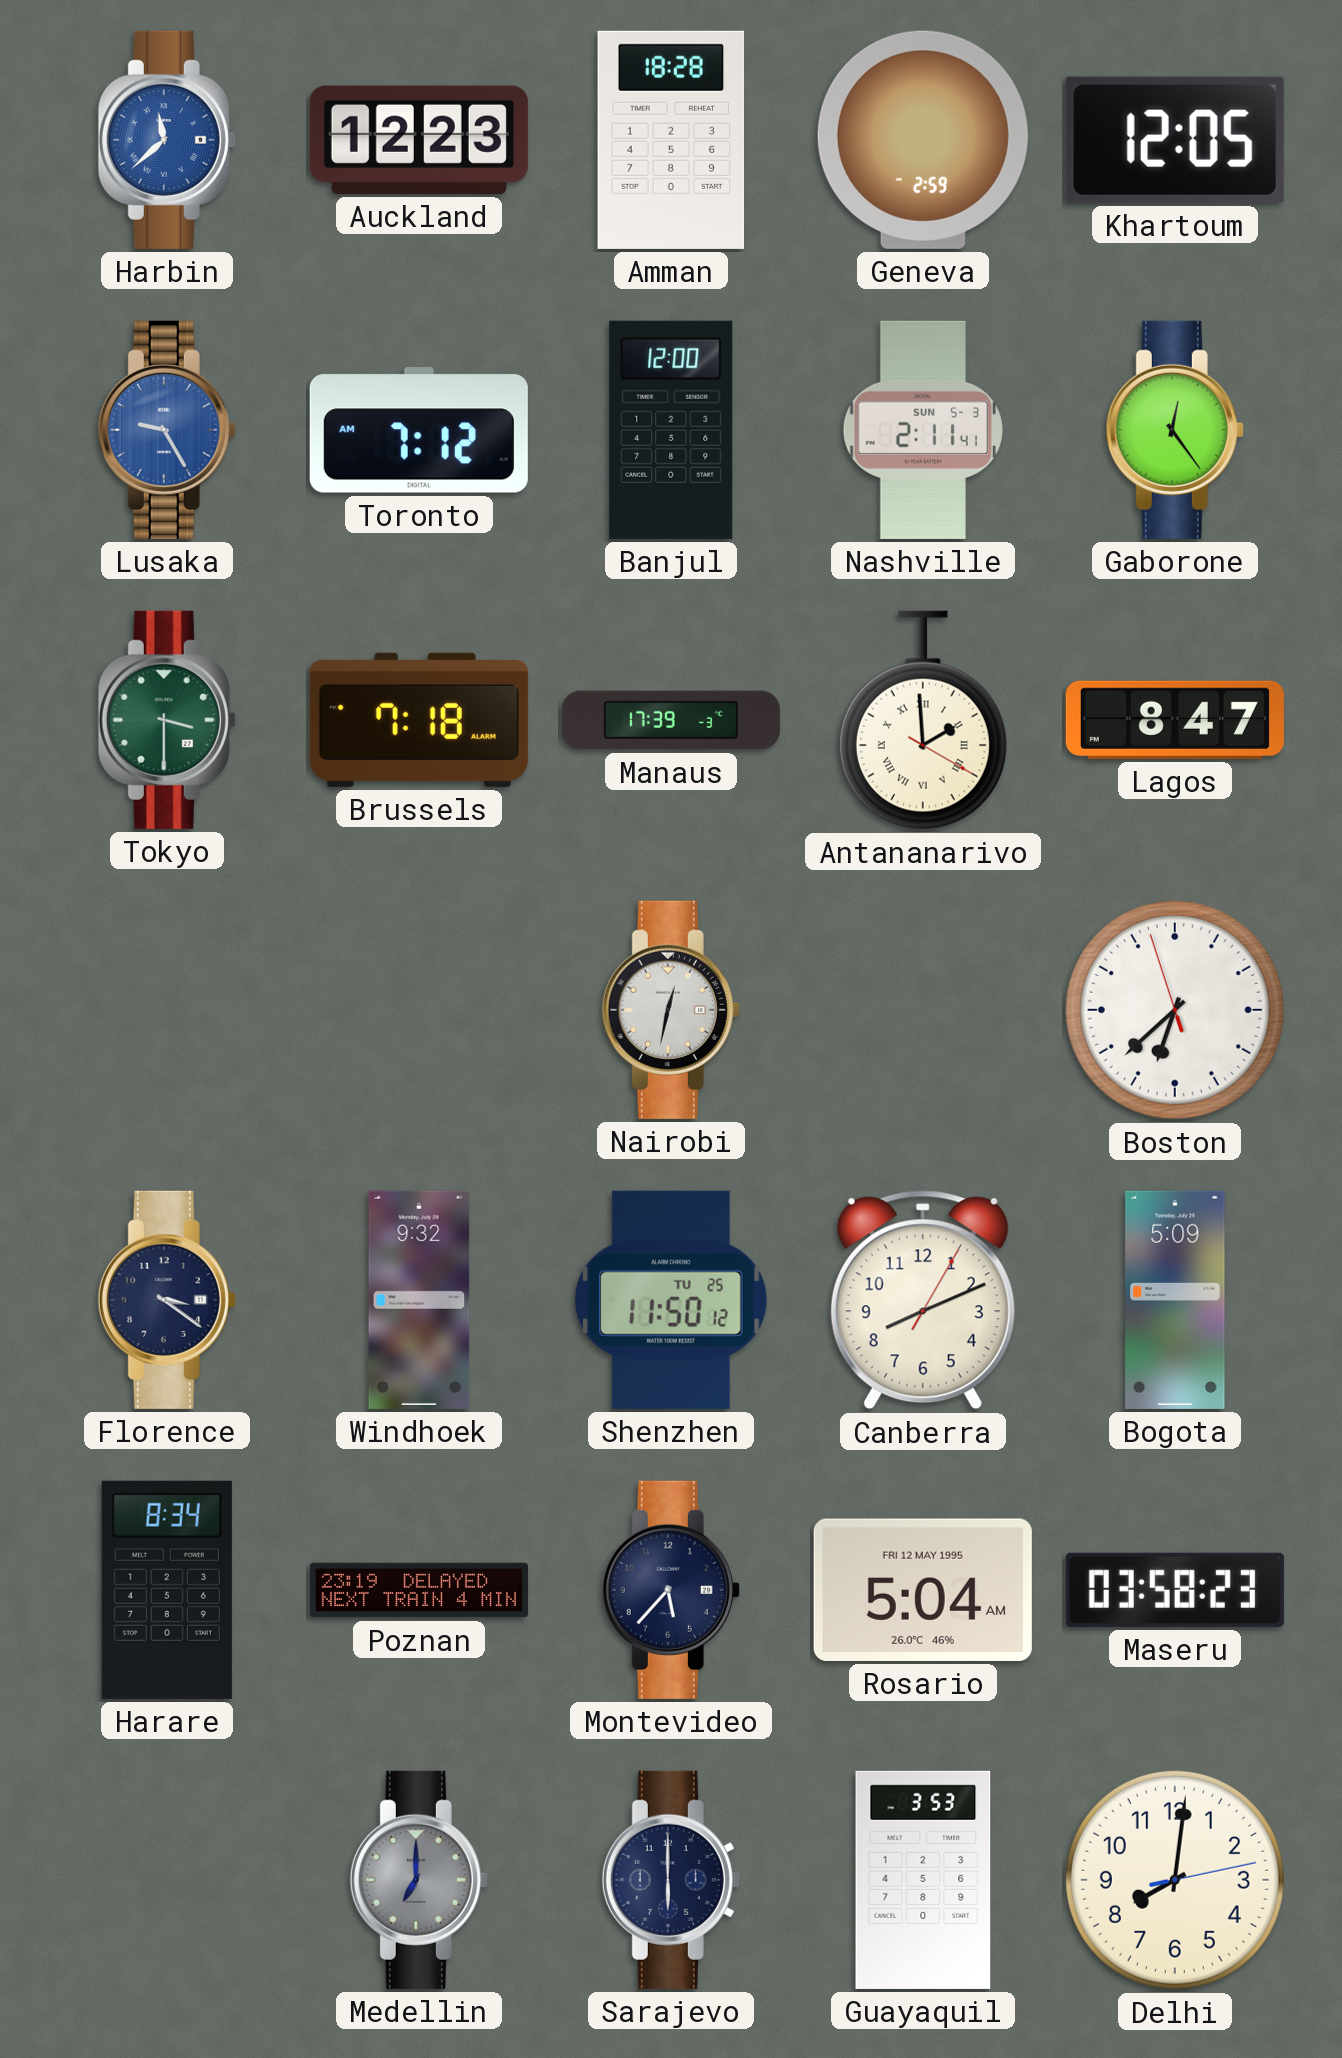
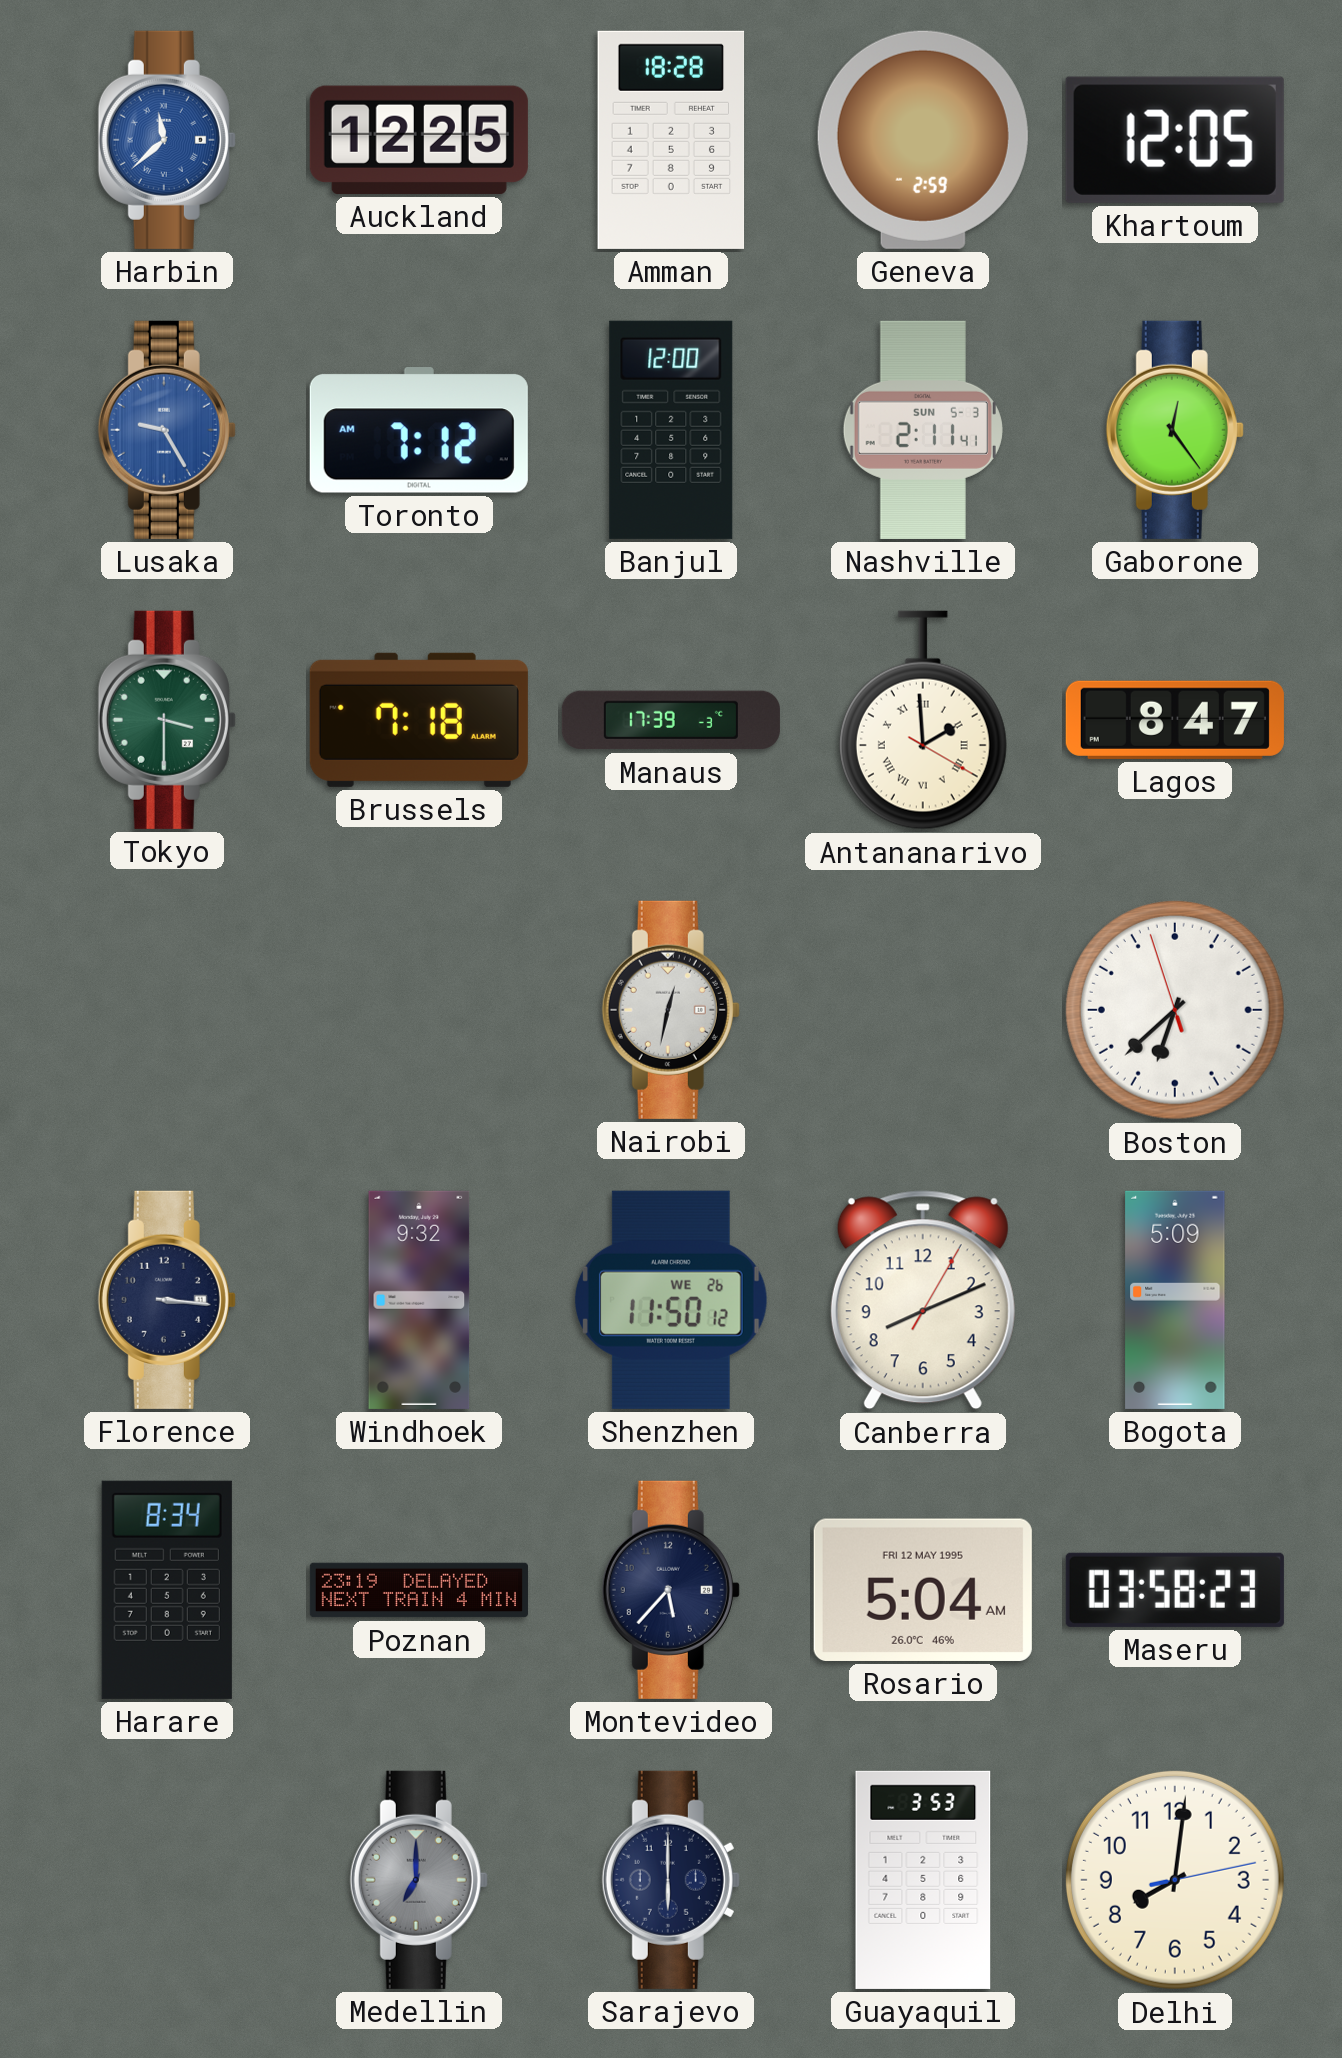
Auckland: 12:23 -> 12:25
Florence: 3:21 -> 3:16
Shenzhen date: TU 25 -> WE 26
